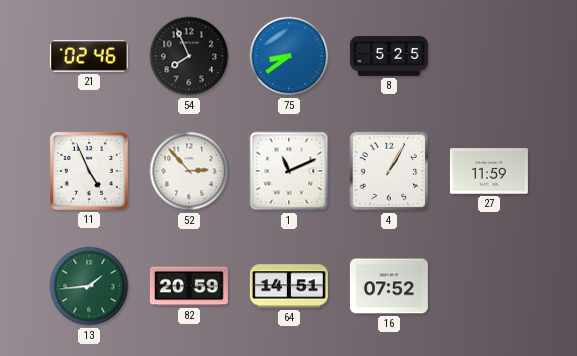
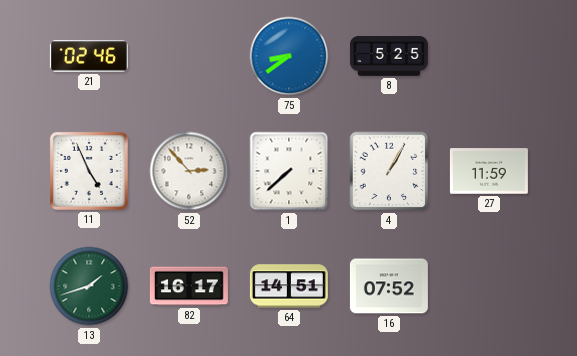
54: 7:56 -> none
1: 11:11 -> 7:38
13: 1:44 -> 1:42
82: 20:59 -> 16:17
